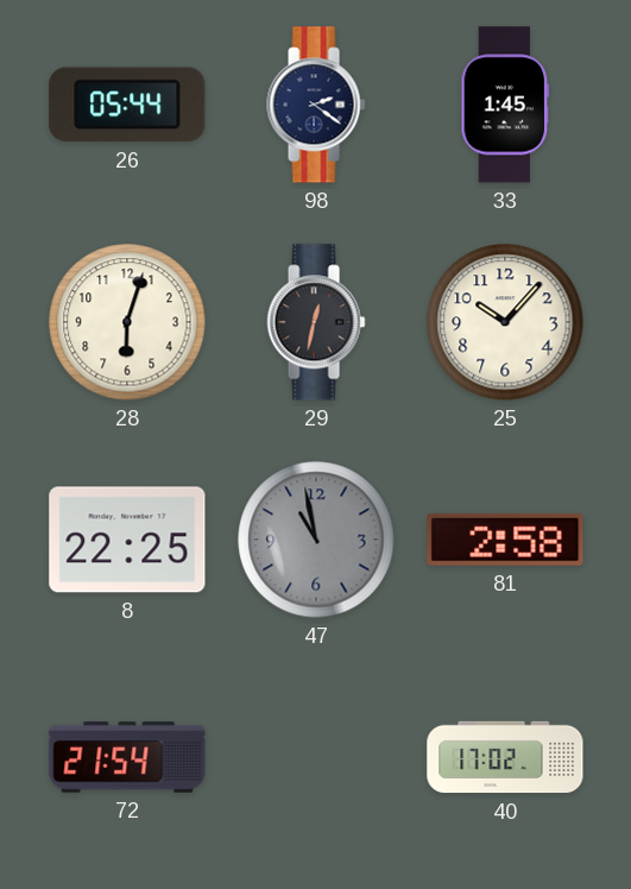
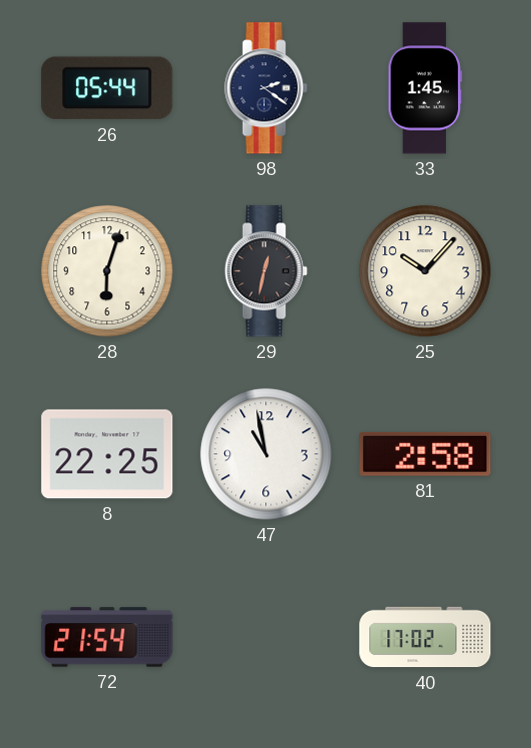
47 dial: grey -> white
